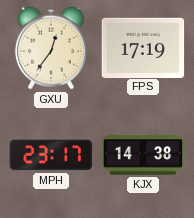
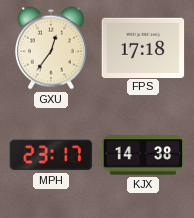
FPS: 17:19 -> 17:18
